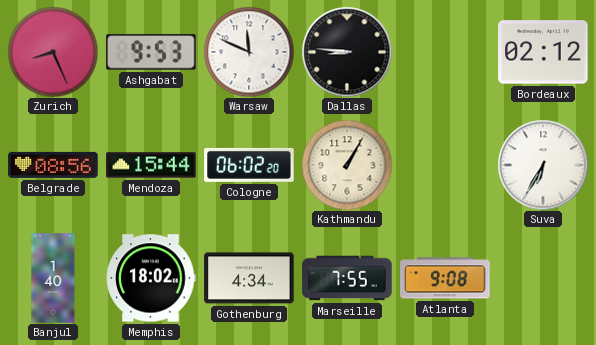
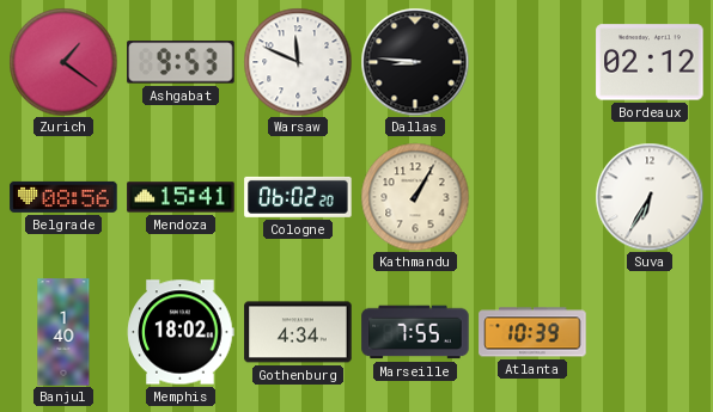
Zurich: 8:26 -> 1:21
Mendoza: 15:44 -> 15:41
Atlanta: 9:08 -> 10:39
